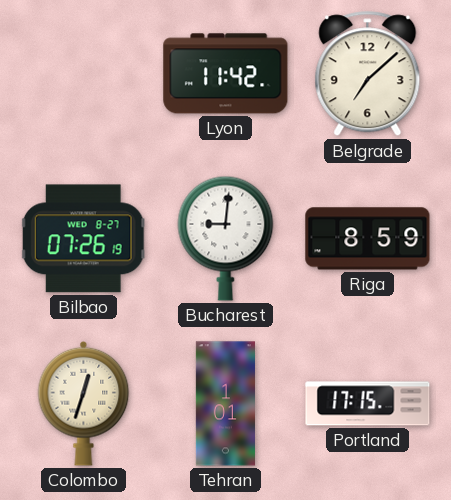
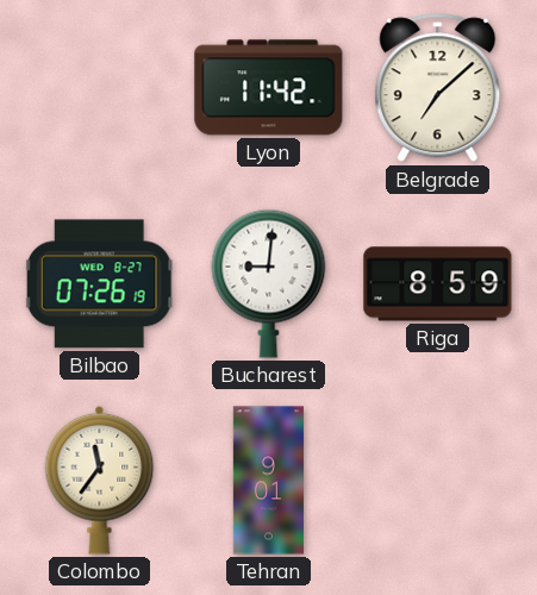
Colombo: 12:33 -> 11:36
Tehran: 1:01 -> 9:01
Portland: 17:15 -> none
